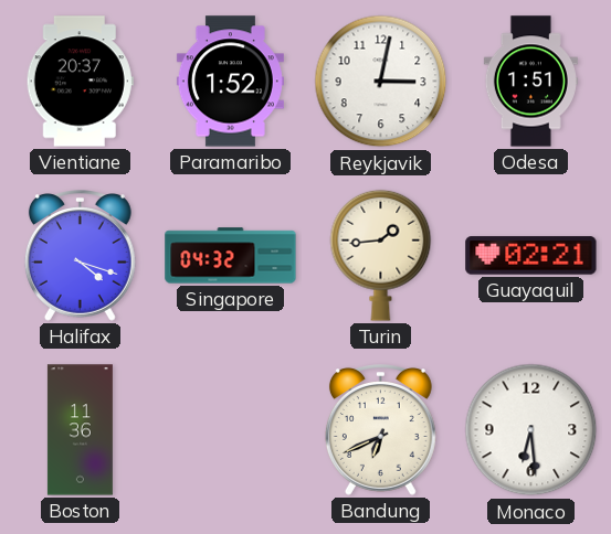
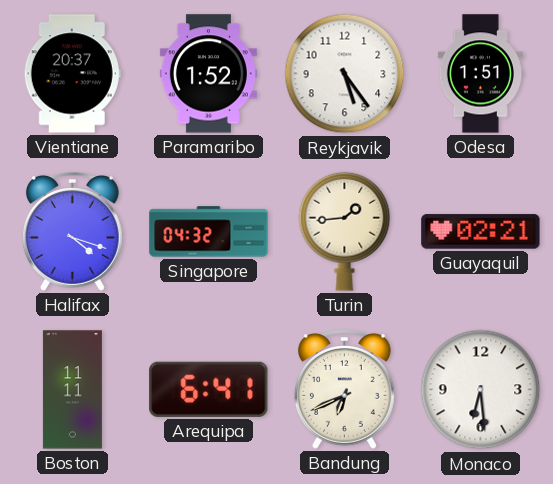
Reykjavik: 3:02 -> 5:24
Boston: 11:36 -> 11:11
Arequipa: none -> 6:41
